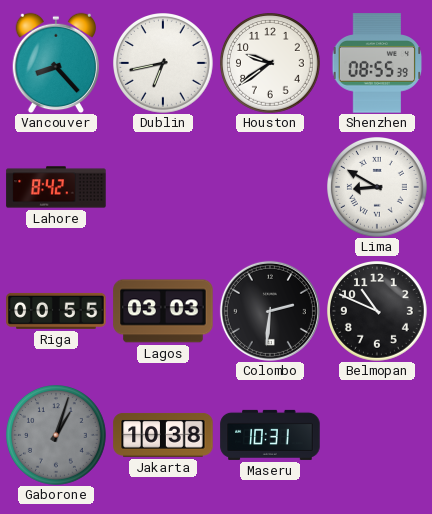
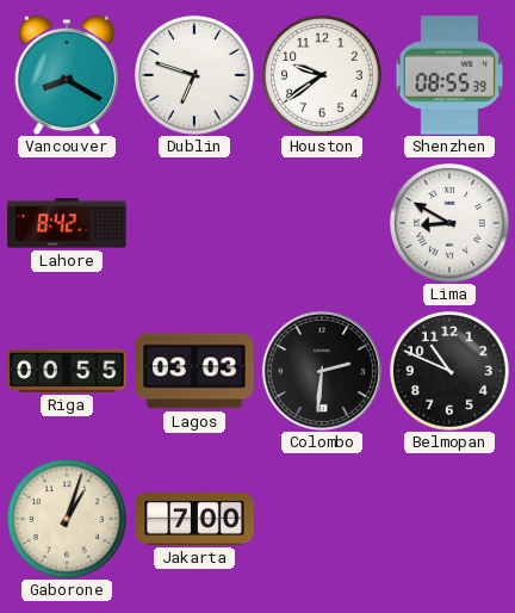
Vancouver: 8:23 -> 8:20
Dublin: 6:43 -> 6:48
Gaborone dial: grey -> cream
Jakarta: 10:38 -> 7:00
Maseru: 10:31 -> none
